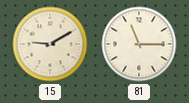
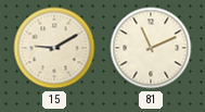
81: 11:15 -> 11:11
